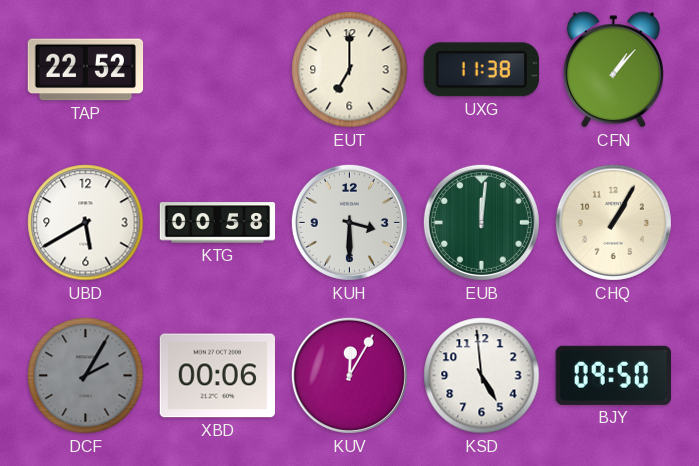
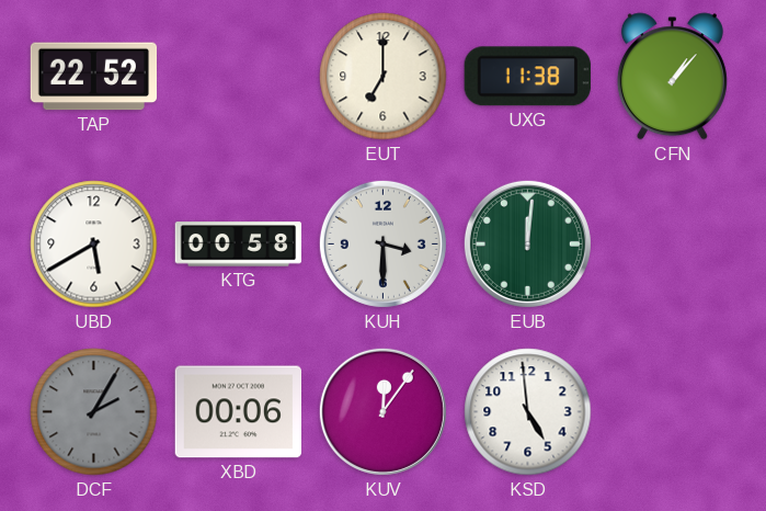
CHQ: 1:05 -> none
KUV: 12:05 -> 12:06
BJY: 09:50 -> none
